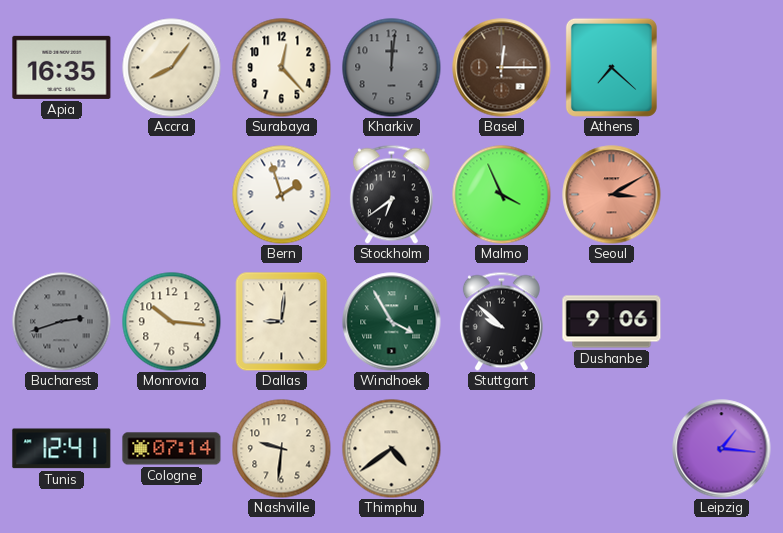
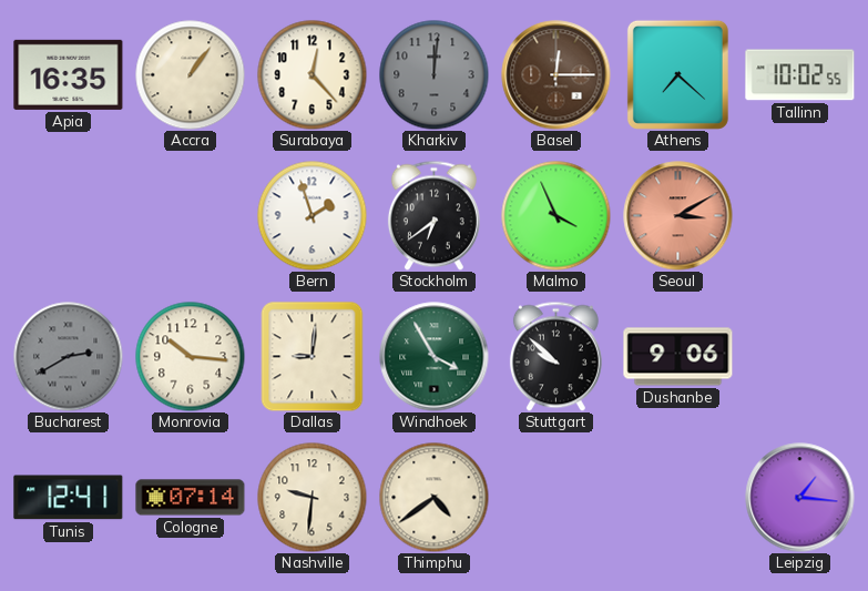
Accra: 8:06 -> 1:06
Tallinn: none -> 10:02
Bucharest: 2:42 -> 2:40
